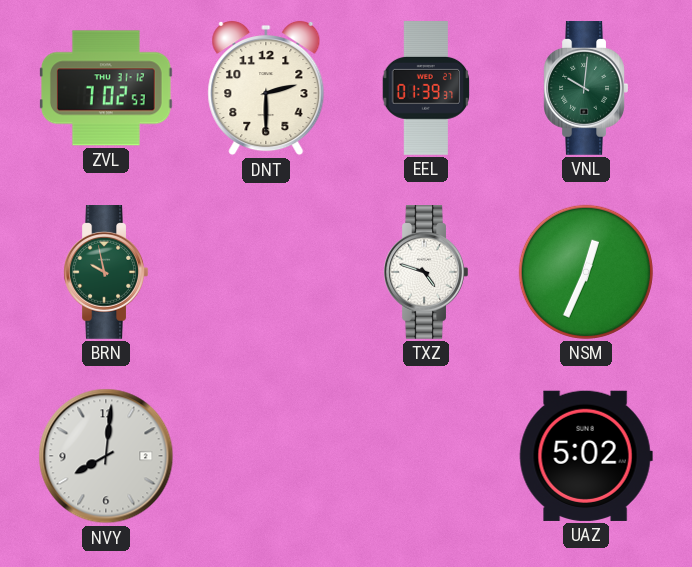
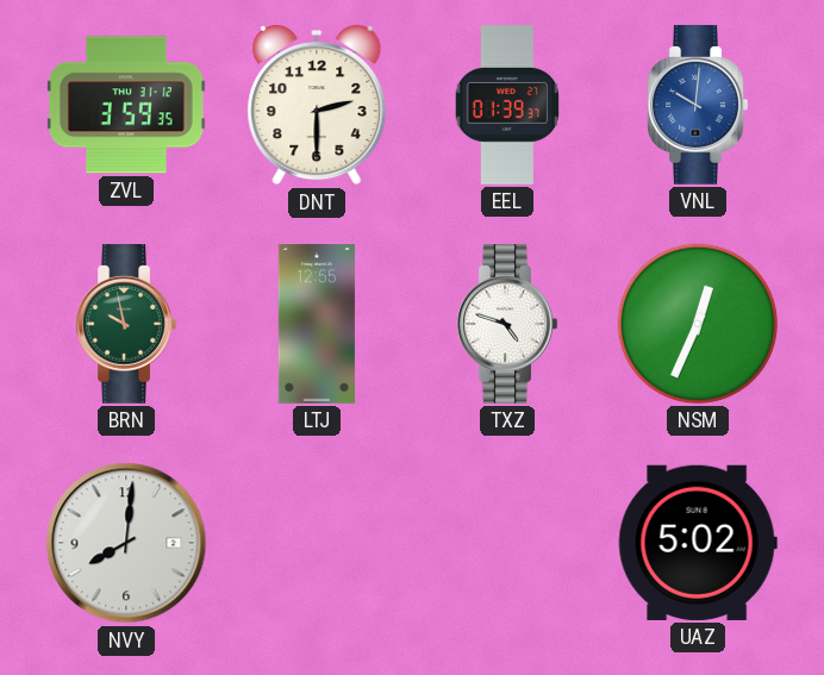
ZVL: 7:02 -> 3:59
VNL dial: green -> blue
LTJ: none -> 12:55
